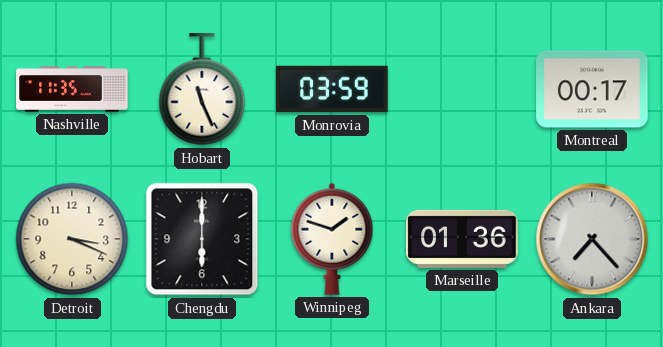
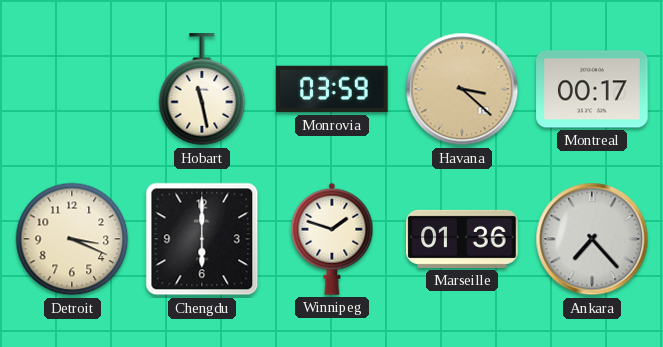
Nashville: 11:35 -> none
Hobart: 11:26 -> 11:28
Havana: none -> 3:22
